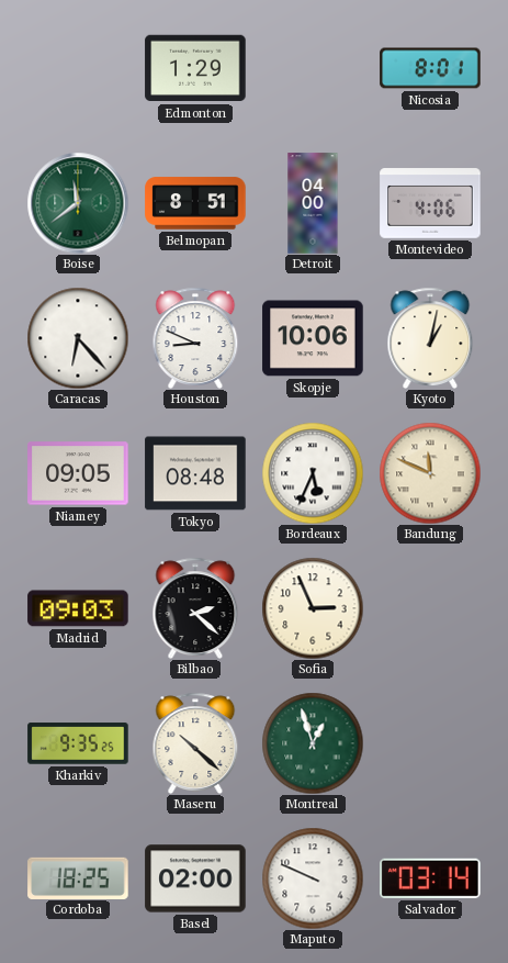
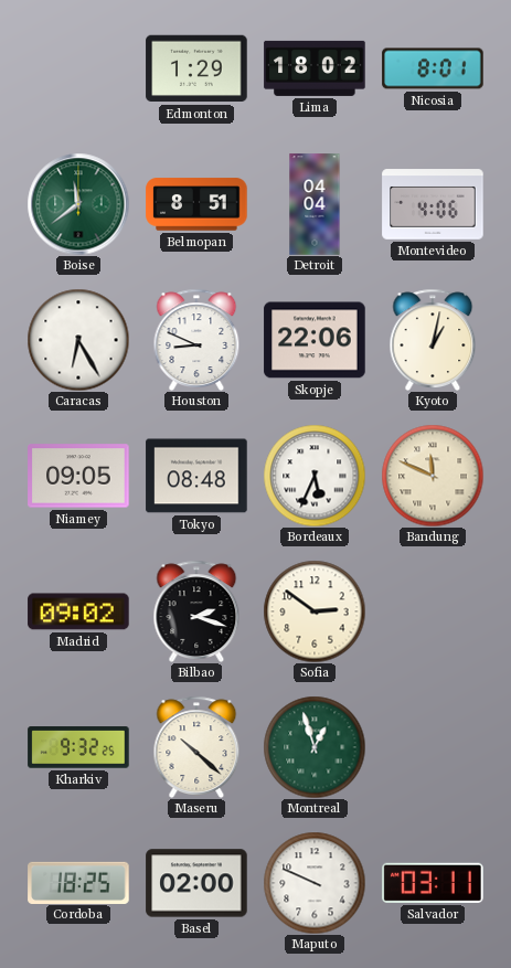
Lima: none -> 18:02
Detroit: 04:00 -> 04:04
Caracas: 6:23 -> 6:25
Skopje: 10:06 -> 22:06
Madrid: 09:03 -> 09:02
Bilbao: 2:22 -> 2:18
Sofia: 2:56 -> 2:51
Kharkiv: 9:35 -> 9:32
Salvador: 03:14 -> 03:11
